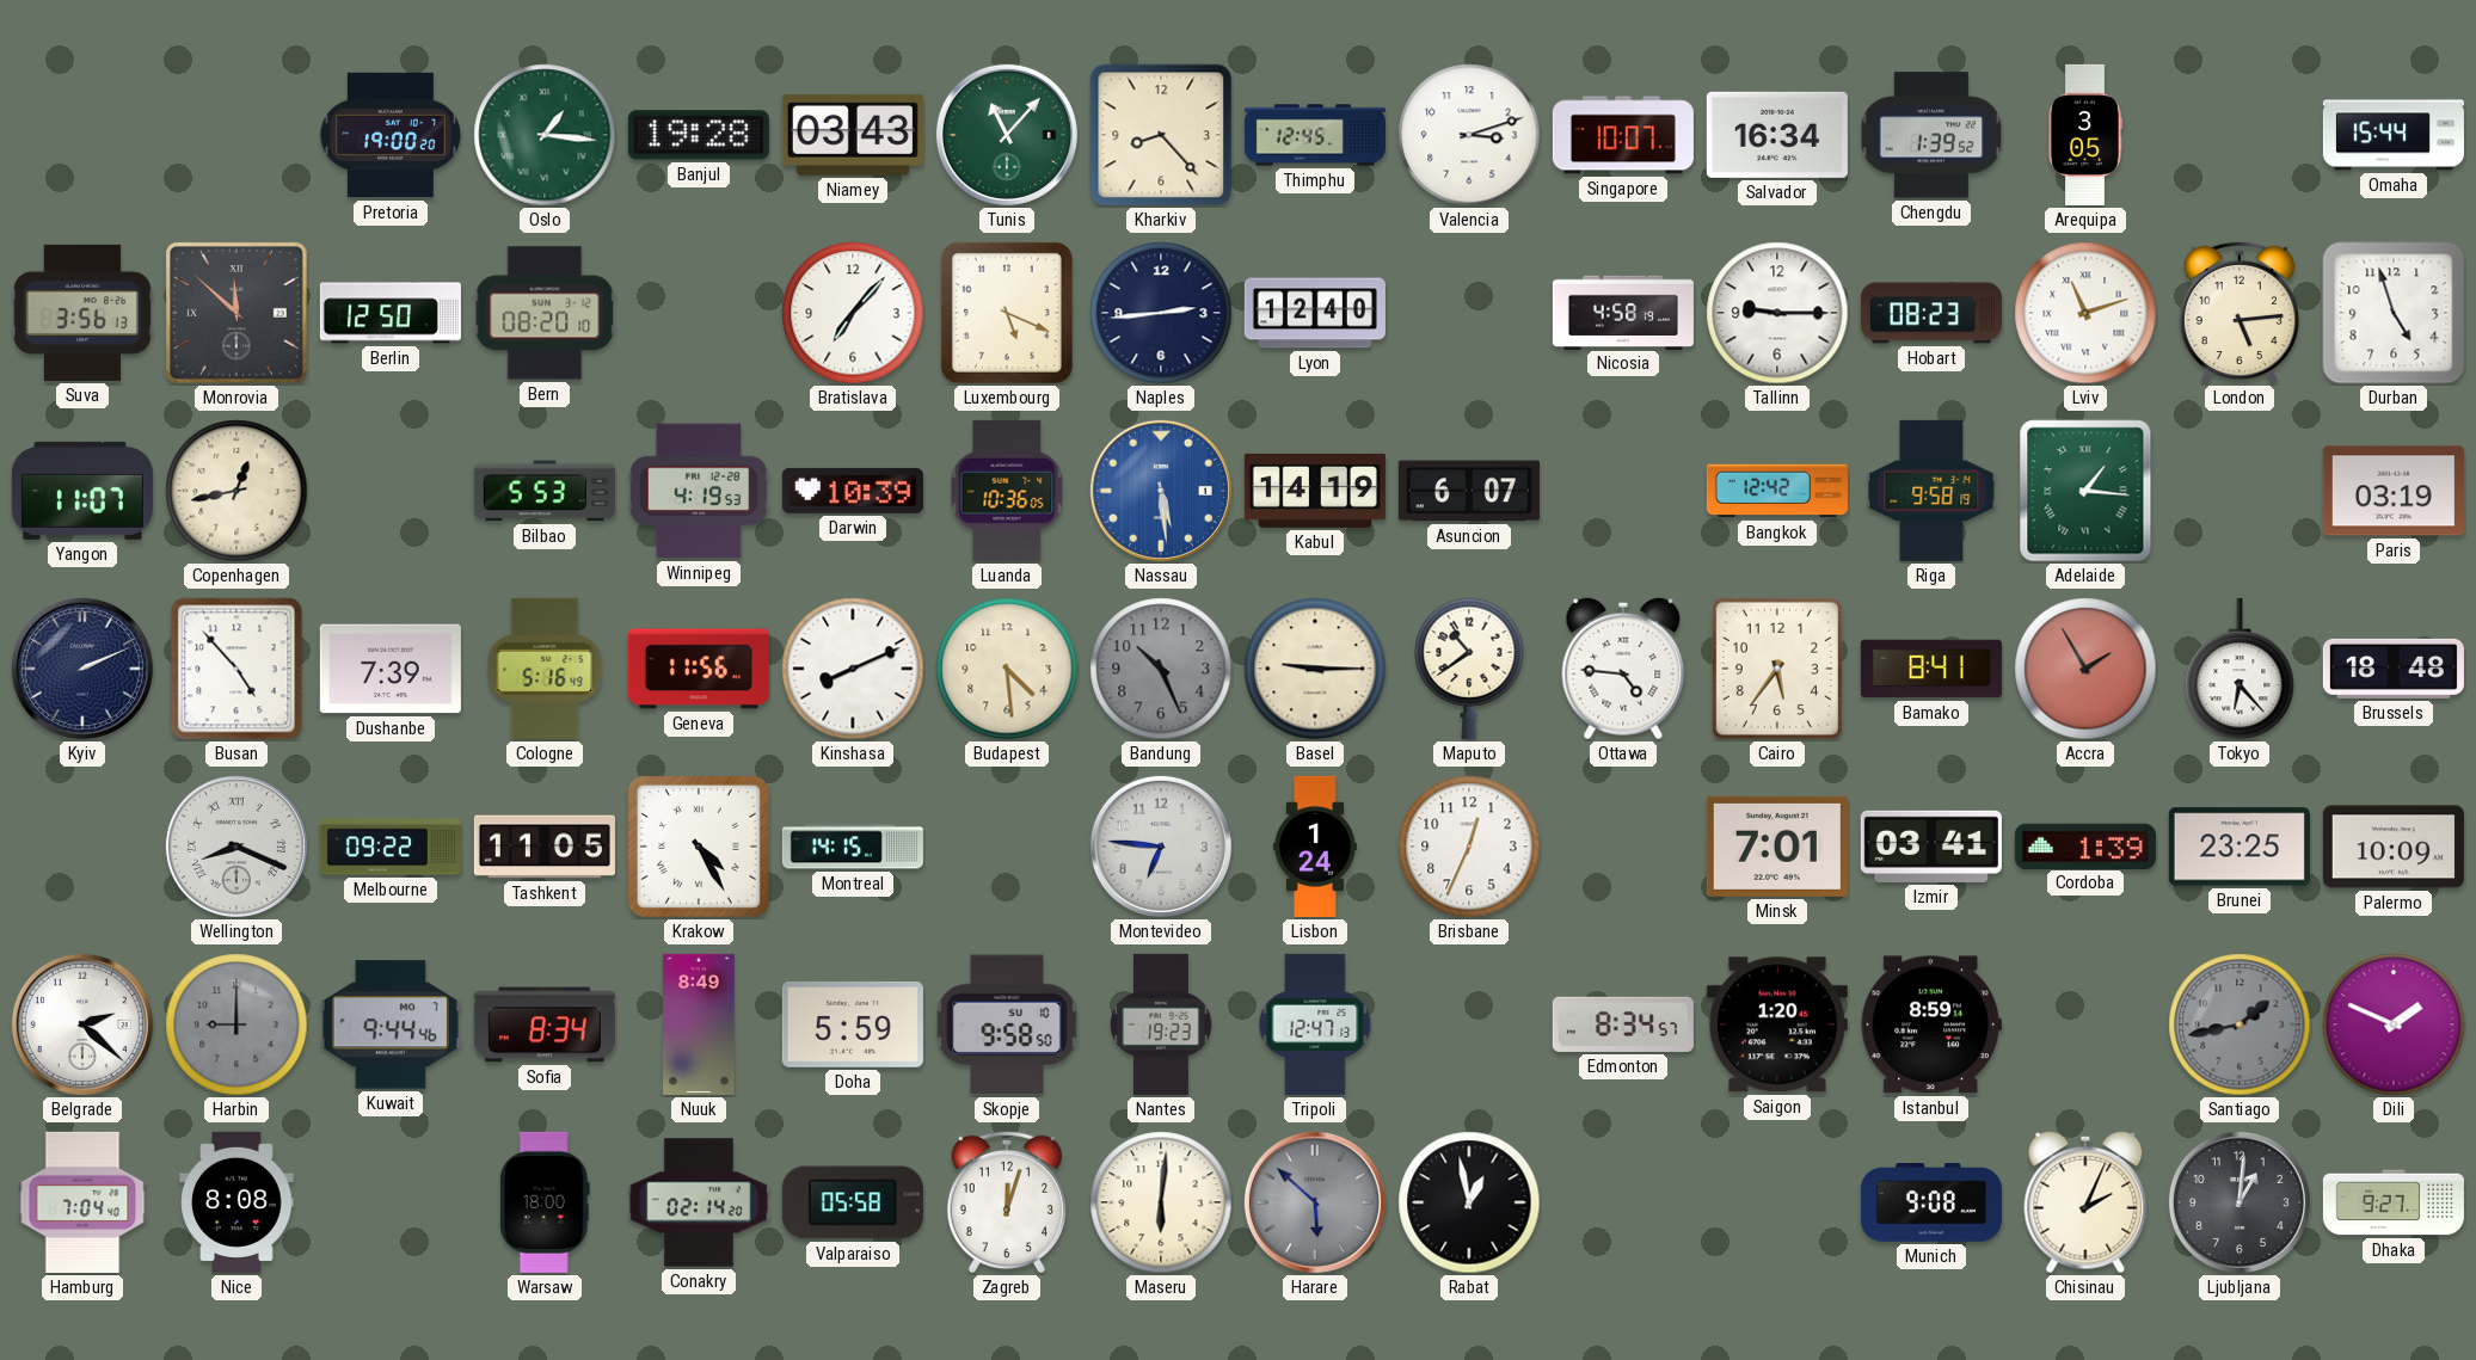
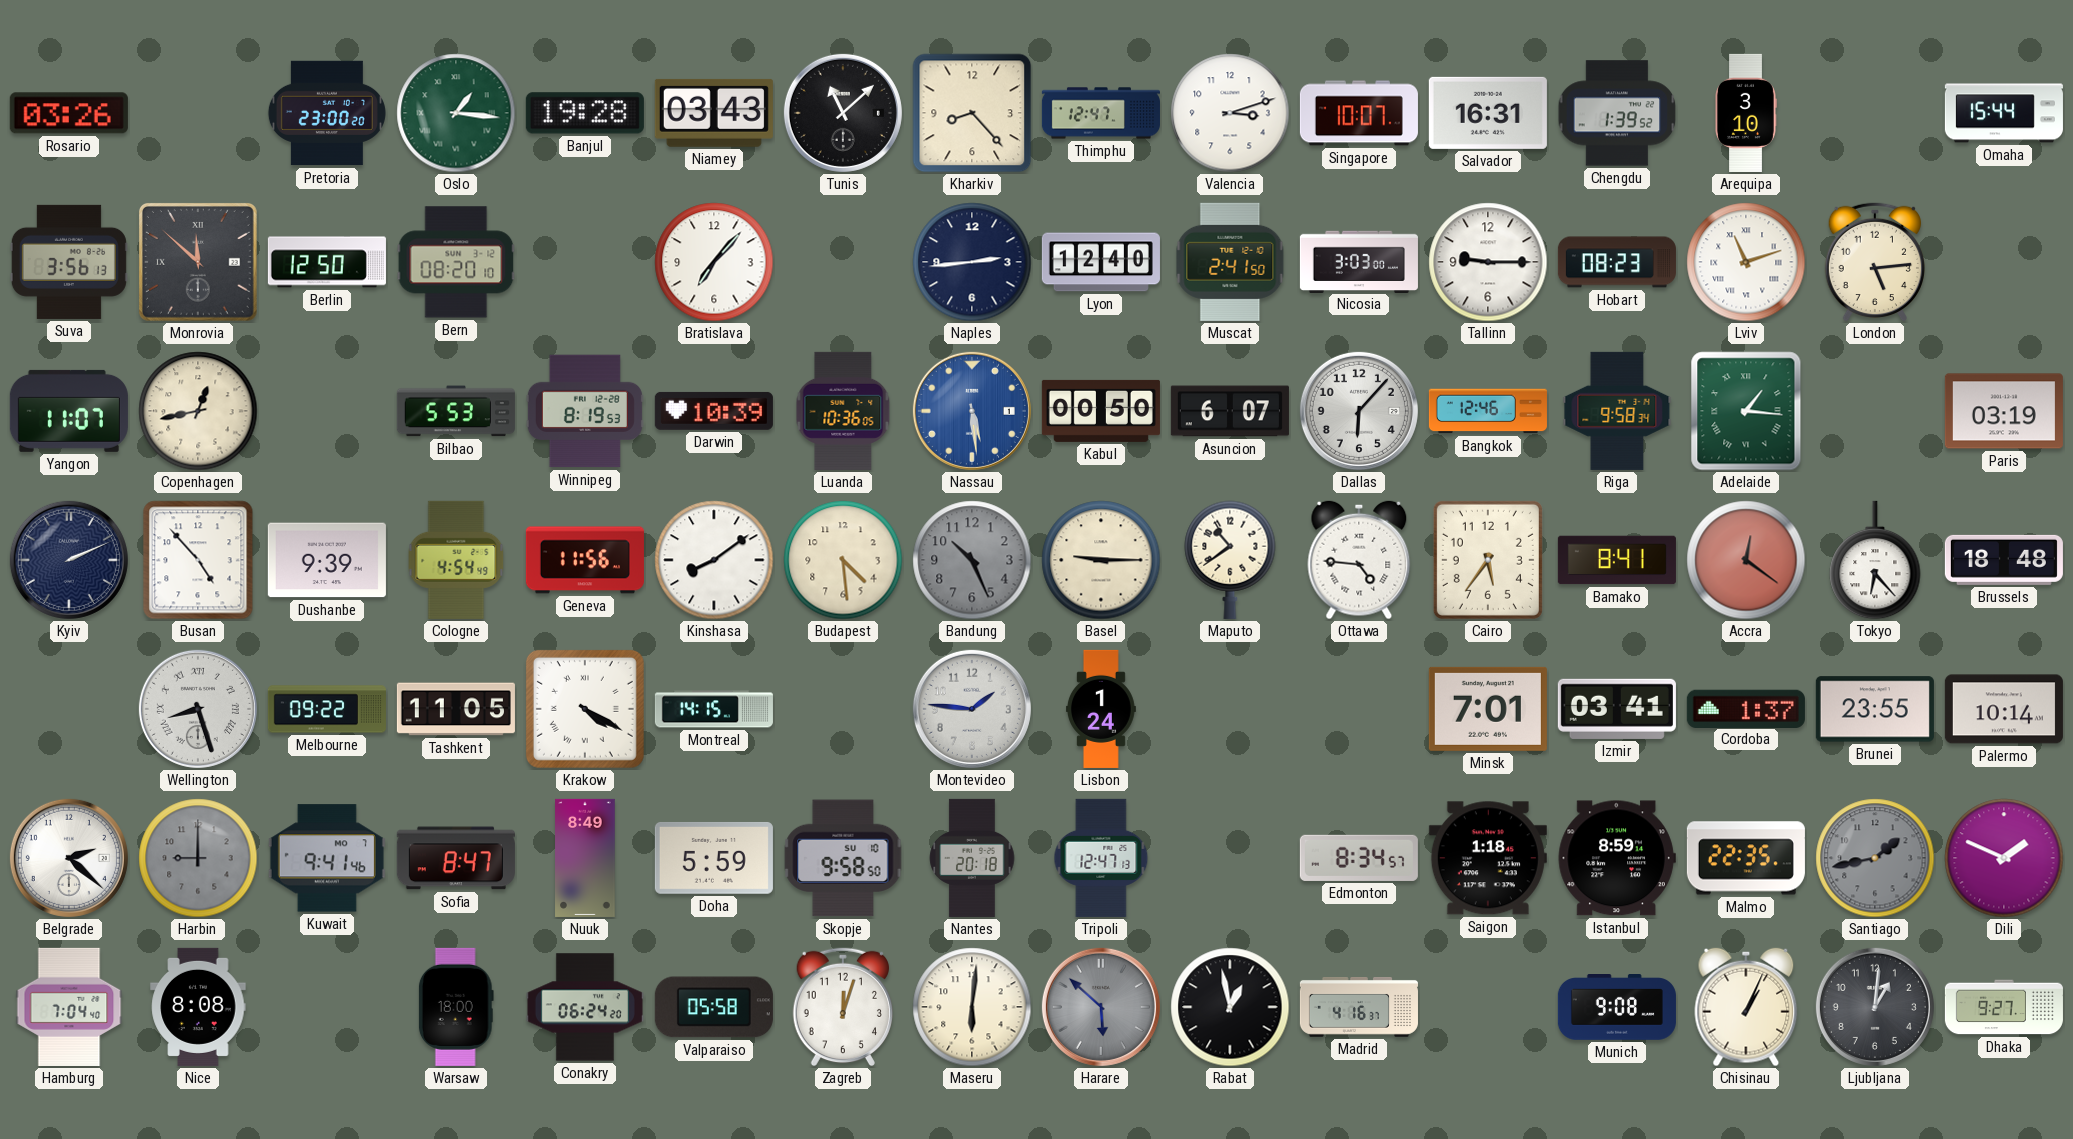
Rosario: none -> 03:26
Pretoria: 19:00 -> 23:00
Tunis: 11:07 -> 11:08
Tunis dial: green -> black
Thimphu: 12:45 -> 12:47
Salvador: 16:34 -> 16:31
Arequipa: 3:05 -> 3:10
Luxembourg: 5:19 -> none
Muscat: none -> 2:41
Nicosia: 4:58 -> 3:03
Durban: 4:57 -> none
Winnipeg: 4:19 -> 8:19
Kabul: 14:19 -> 00:50
Dallas: none -> 6:07
Bangkok: 12:42 -> 12:46
Riga: 9:58:19 -> 9:58:34
Dushanbe: 7:39 -> 9:39
Cologne: 5:16 -> 4:54
Kinshasa: 8:11 -> 8:09
Accra: 1:55 -> 12:21
Wellington: 8:19 -> 8:27
Krakow: 4:25 -> 4:20
Montevideo: 6:46 -> 1:46
Brisbane: 12:34 -> none
Cordoba: 1:39 -> 1:37
Brunei: 23:25 -> 23:55
Palermo: 10:09 -> 10:14
Kuwait: 9:44 -> 9:41
Sofia: 8:34 -> 8:47
Nantes: 19:23 -> 20:18
Saigon: 1:20 -> 1:18
Malmo: none -> 22:35
Conakry: 02:14 -> 06:24
Madrid: none -> 4:16
Chisinau: 2:04 -> 1:04
